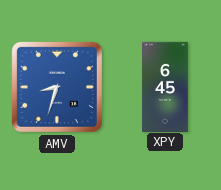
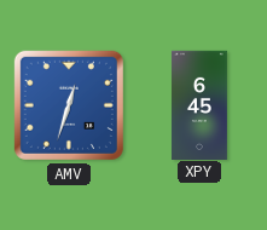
AMV: 8:33 -> 12:33
